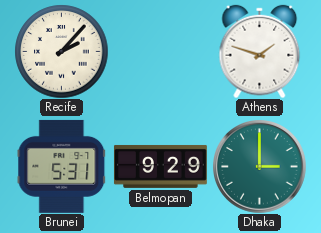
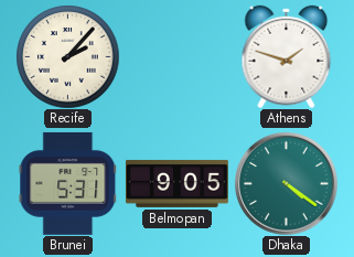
Belmopan: 9:29 -> 9:05
Dhaka: 3:00 -> 4:21
